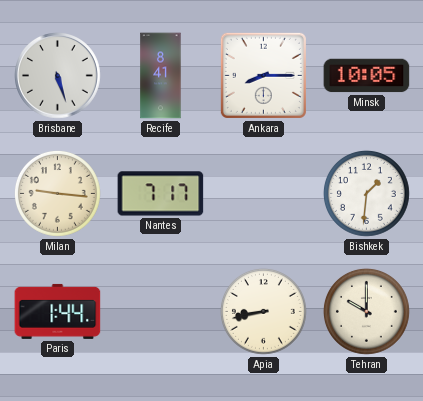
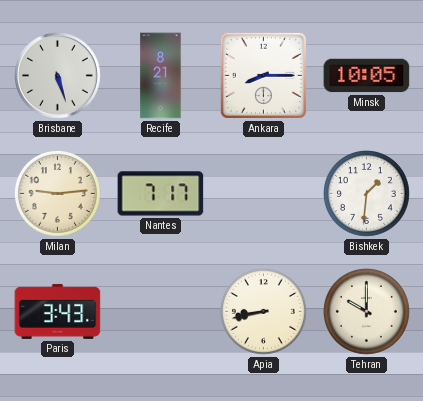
Recife: 8:41 -> 8:21
Milan: 9:16 -> 9:14
Paris: 1:44 -> 3:43
